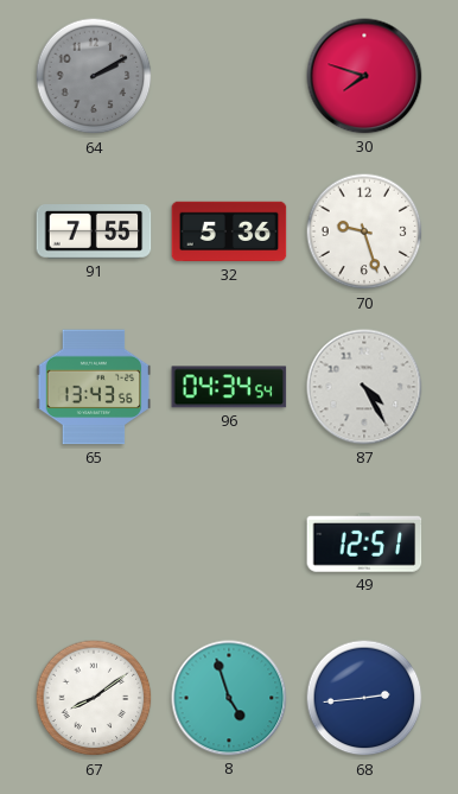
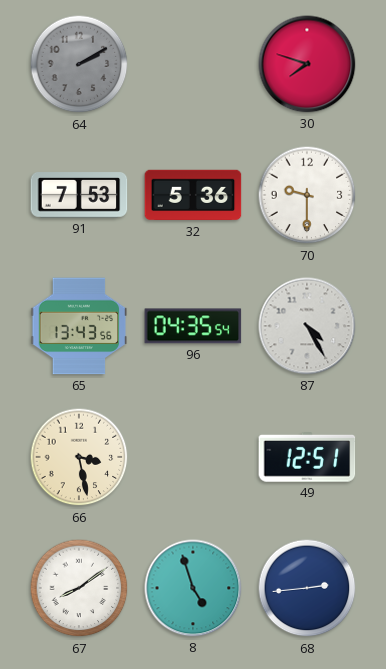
91: 7:55 -> 7:53
70: 9:27 -> 9:30
96: 04:34 -> 04:35
66: none -> 3:28
